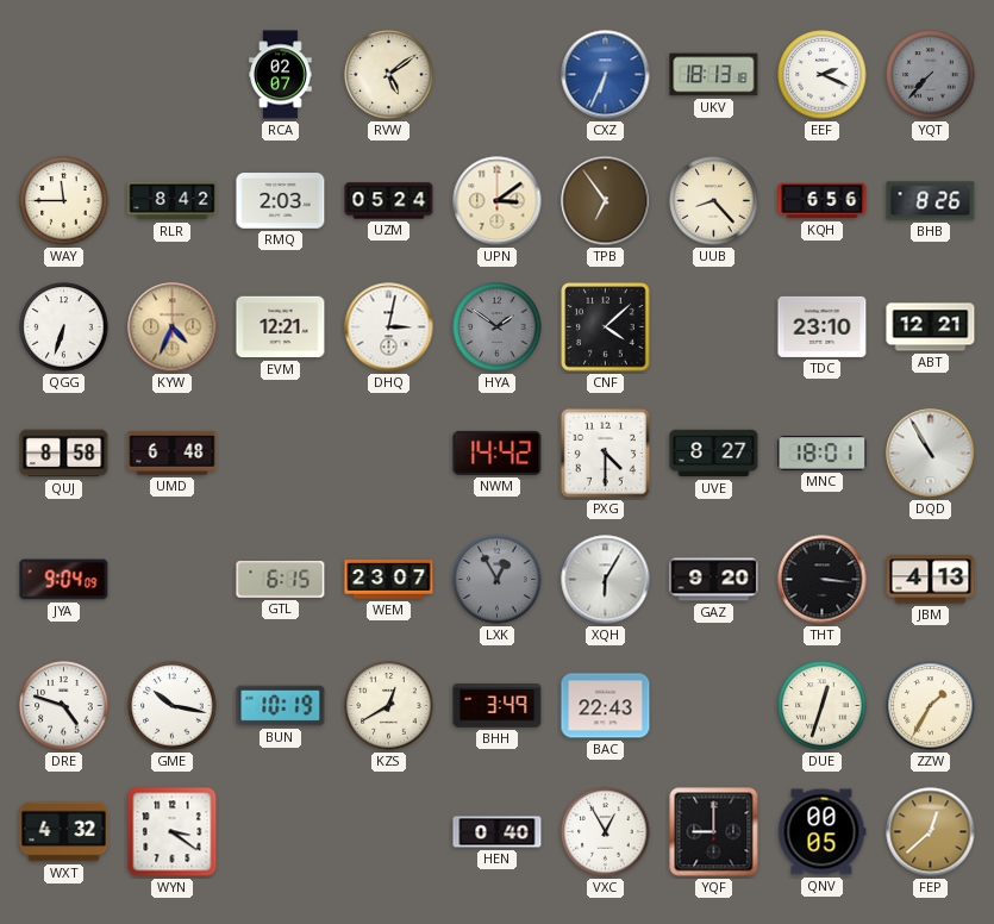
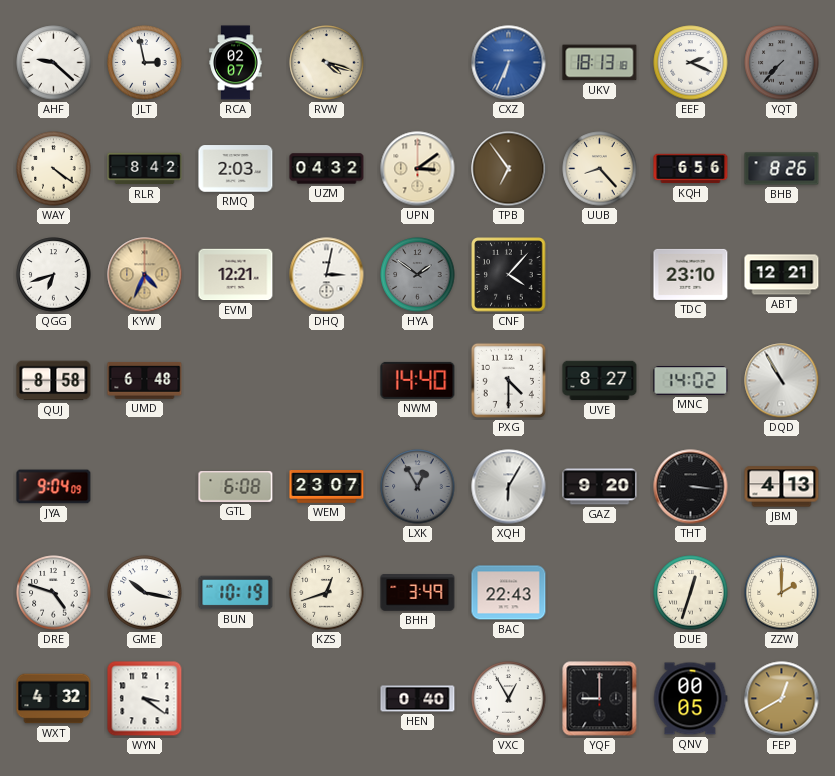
AHF: none -> 9:22
JLT: none -> 2:58
RVW: 5:09 -> 4:18
WAY: 11:45 -> 4:21
UZM: 05:24 -> 04:32
QGG: 6:33 -> 6:42
CNF: 4:08 -> 4:07
NWM: 14:42 -> 14:40
MNC: 18:01 -> 14:02
GTL: 6:15 -> 6:08
KZS: 12:40 -> 12:42
ZZW: 1:35 -> 2:00
FEP: 12:38 -> 12:40
